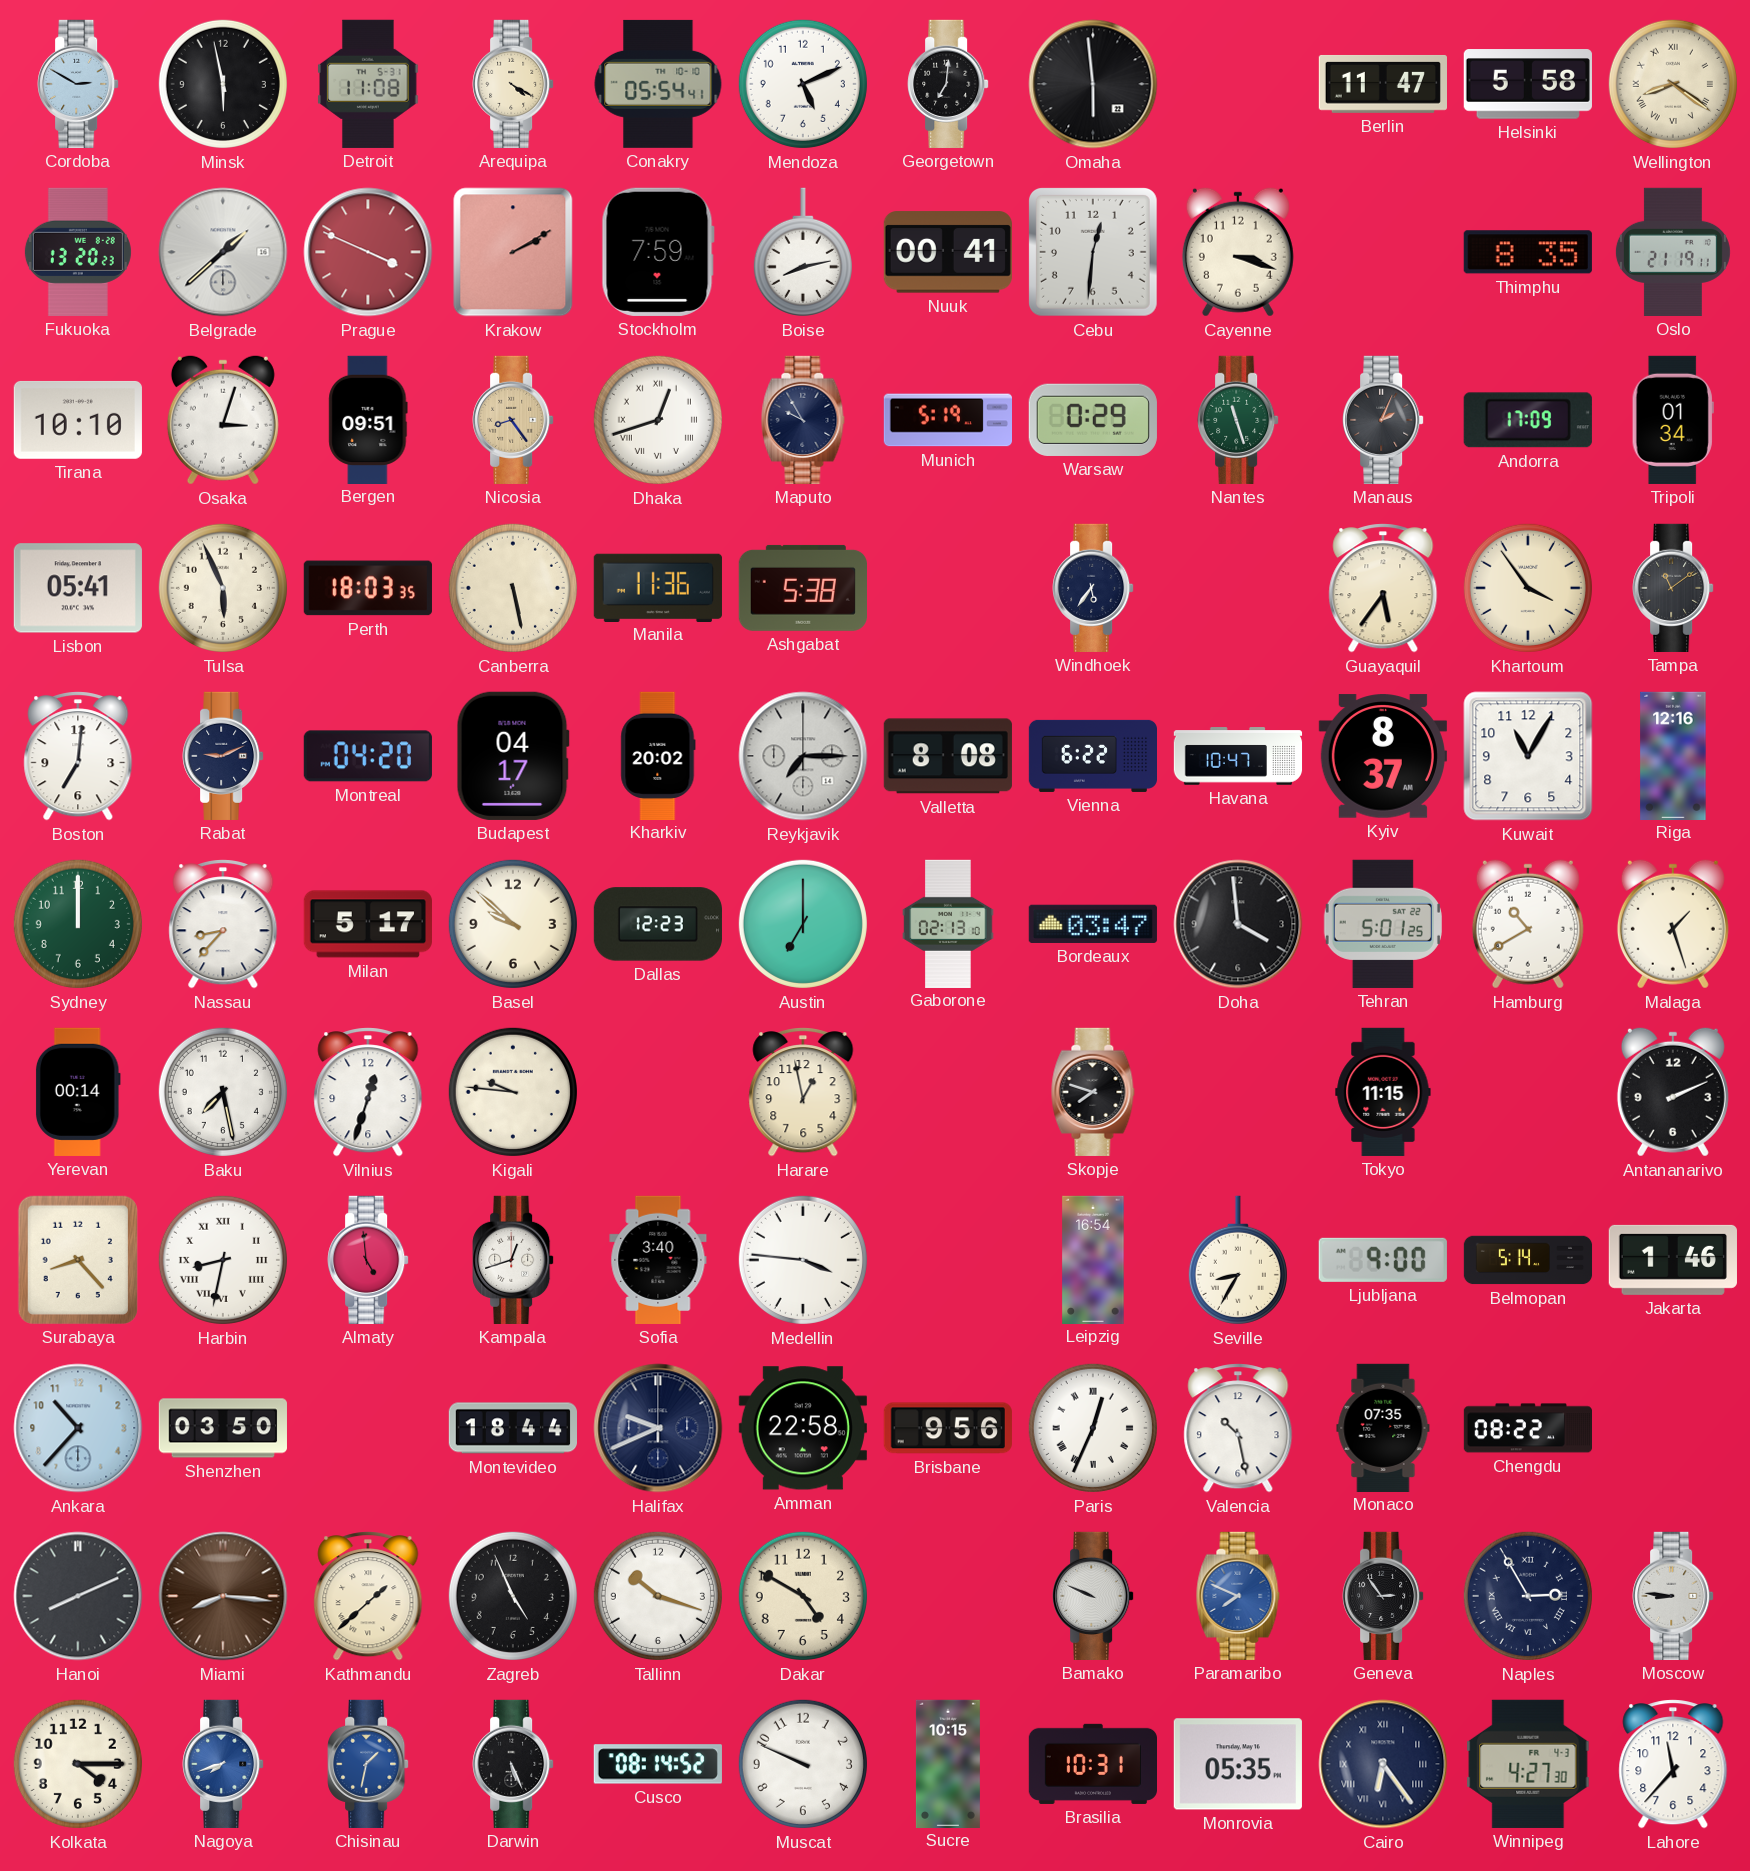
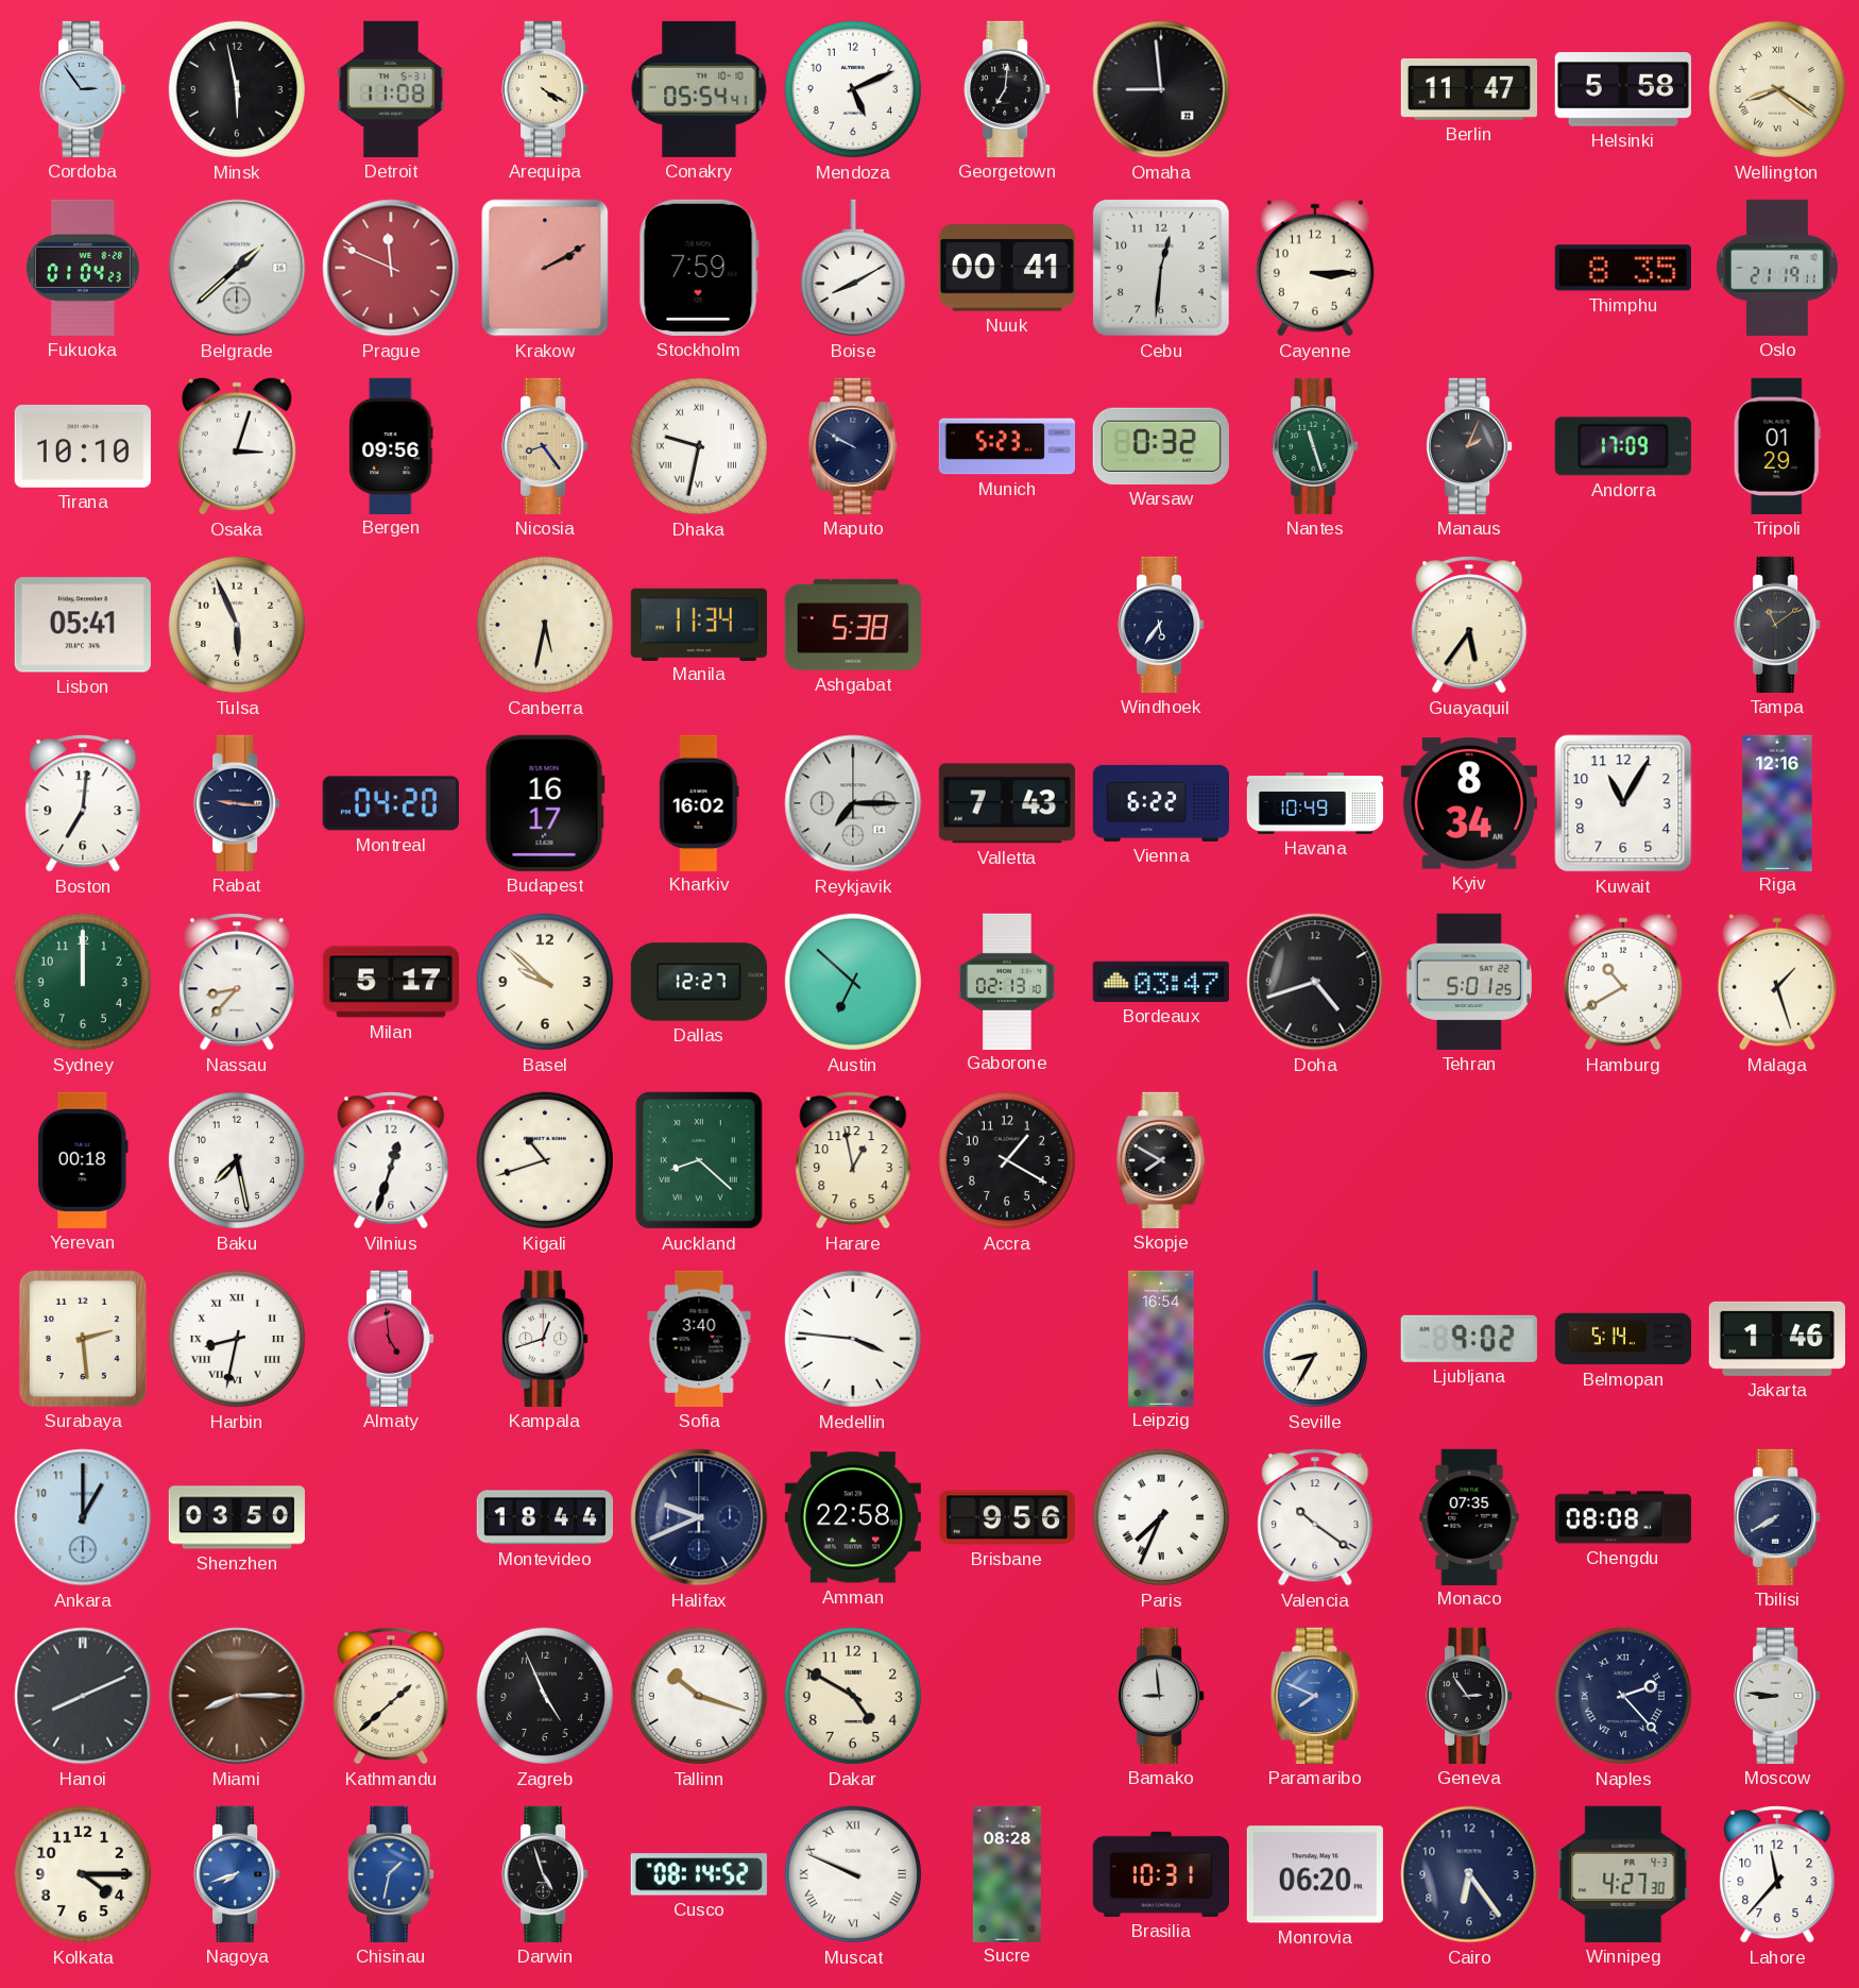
Cordoba: 2:50 -> 2:54
Omaha: 5:59 -> 8:59
Fukuoka: 13:20 -> 01:04
Prague: 3:49 -> 11:49
Boise: 8:13 -> 8:10
Cayenne: 3:18 -> 3:15
Bergen: 09:51 -> 09:56
Dhaka: 12:42 -> 9:32
Maputo: 9:55 -> 9:50
Munich: 5:19 -> 5:23
Warsaw: 0:29 -> 0:32
Tripoli: 01:34 -> 01:29
Perth: 18:03 -> none
Canberra: 5:28 -> 5:32
Manila: 11:36 -> 11:34
Khartoum: 3:54 -> none
Rabat: 9:11 -> 9:16
Budapest: 04:17 -> 16:17
Kharkiv: 20:02 -> 16:02
Valletta: 8:08 -> 7:43
Havana: 10:47 -> 10:49
Kyiv: 8:37 -> 8:34
Dallas: 12:23 -> 12:27
Austin: 7:00 -> 6:52
Doha: 3:59 -> 4:42
Yerevan: 00:14 -> 00:18
Kigali: 9:46 -> 10:42
Auckland: none -> 8:22
Accra: none -> 1:20
Skopje: 7:48 -> 7:50
Tokyo: 11:15 -> none
Antananarivo: 2:11 -> none
Surabaya: 8:23 -> 2:29
Ljubljana: 9:00 -> 9:02
Ankara: 10:37 -> 1:00
Paris: 12:34 -> 7:34
Valencia: 10:28 -> 10:21
Chengdu: 08:22 -> 08:08
Tbilisi: none -> 7:40
Miami: 8:16 -> 8:15
Bamako: 9:49 -> 8:59
Naples: 2:55 -> 2:23
Darwin: 5:26 -> 4:57
Muscat numerals: Arabic -> Roman
Sucre: 10:15 -> 08:28
Monrovia: 05:35 -> 06:20
Cairo numerals: Roman -> Arabic
